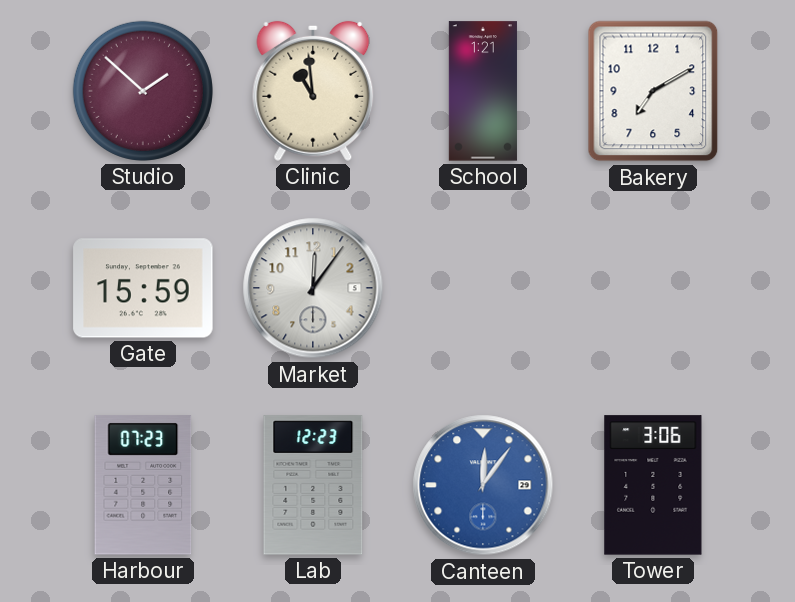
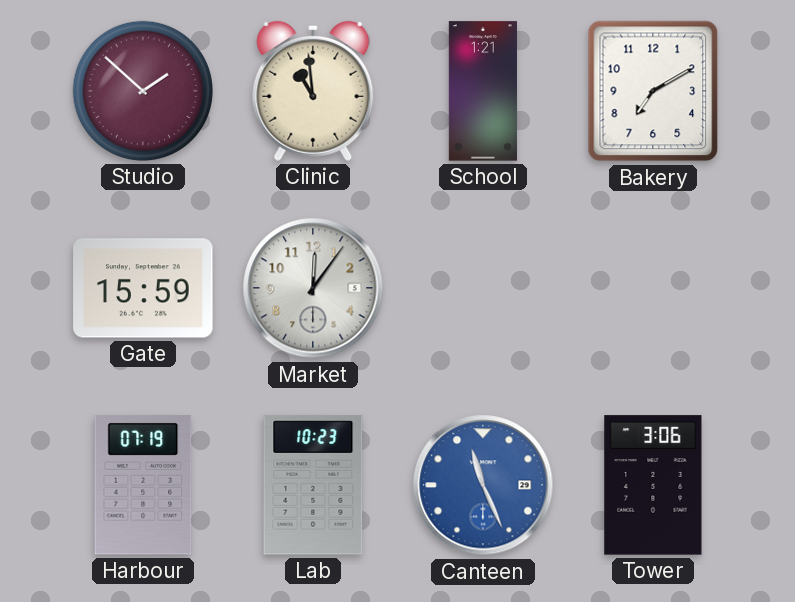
Harbour: 07:23 -> 07:19
Lab: 12:23 -> 10:23
Canteen: 12:06 -> 11:26
